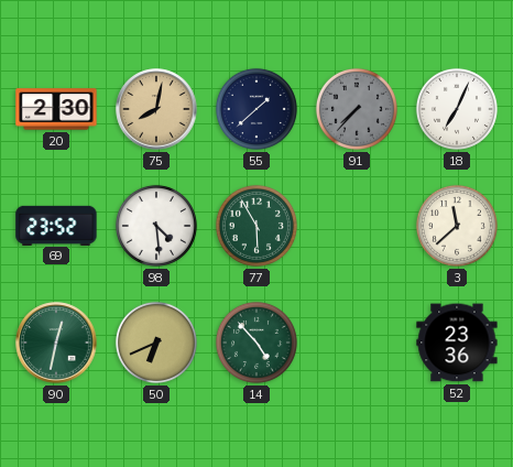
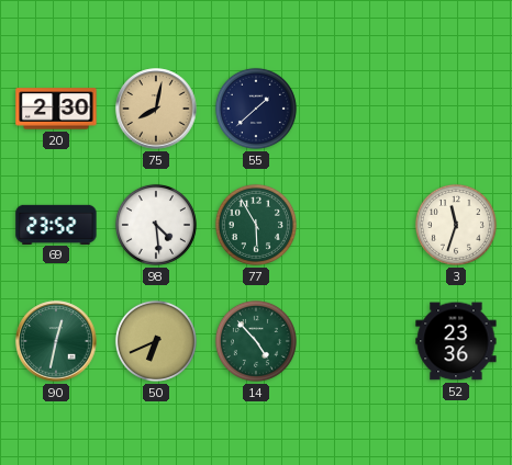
91: 7:37 -> none
18: 7:04 -> none
3: 11:38 -> 11:33
